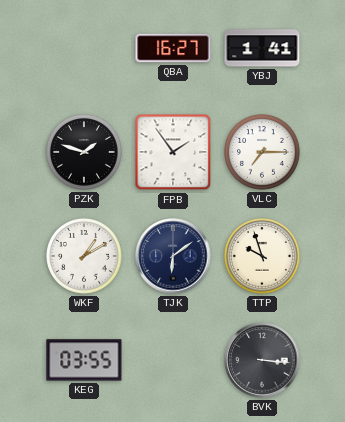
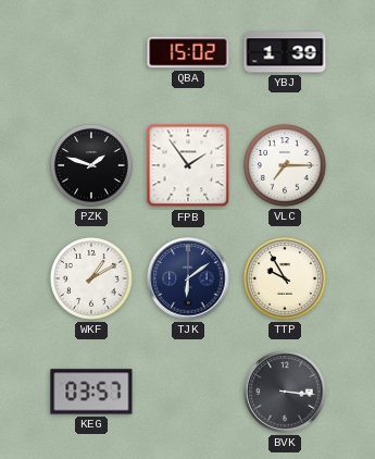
QBA: 16:27 -> 15:02
YBJ: 1:41 -> 1:39
TTP: 9:57 -> 9:55
KEG: 03:55 -> 03:57
